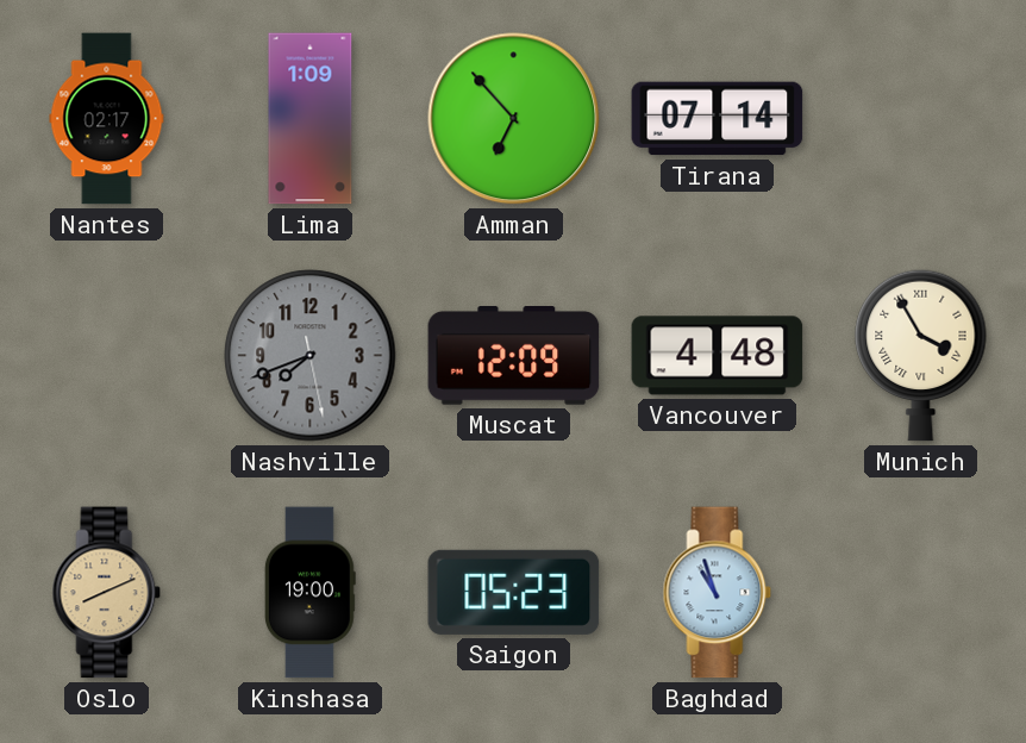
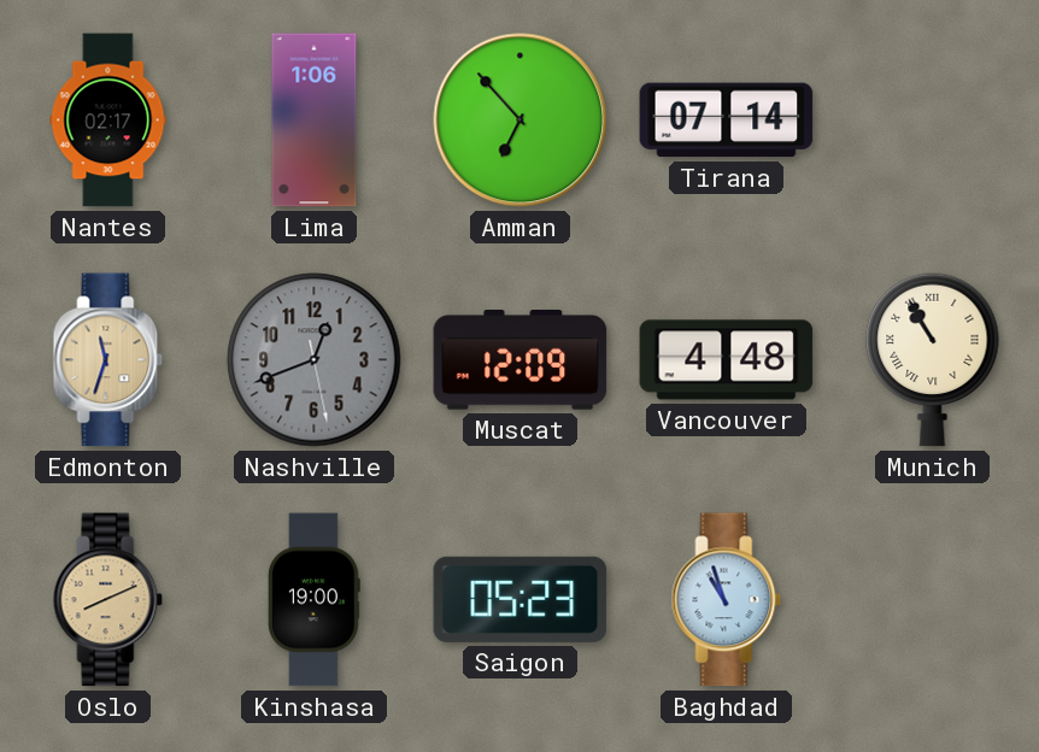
Lima: 1:09 -> 1:06
Edmonton: none -> 11:33
Nashville: 7:41 -> 12:41
Munich: 3:55 -> 10:55
